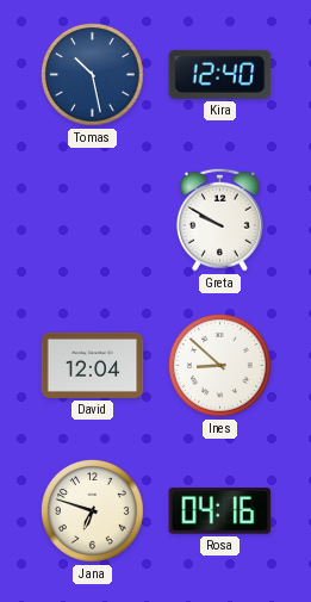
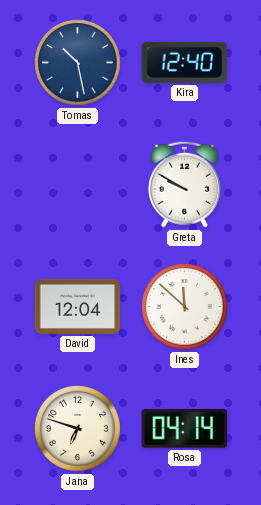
Ines: 8:52 -> 11:52
Rosa: 04:16 -> 04:14
